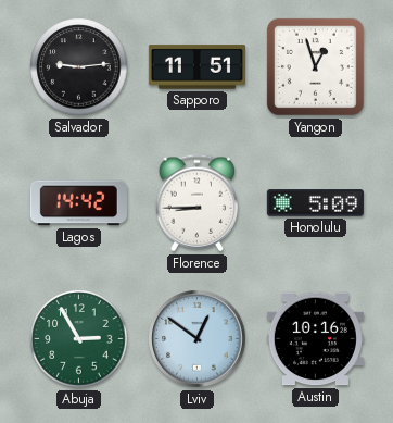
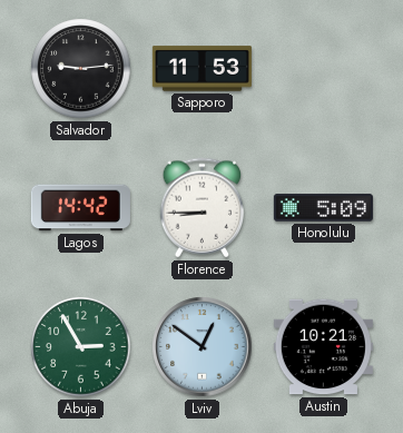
Sapporo: 11:51 -> 11:53
Yangon: 12:57 -> none
Austin: 10:16 -> 10:21
